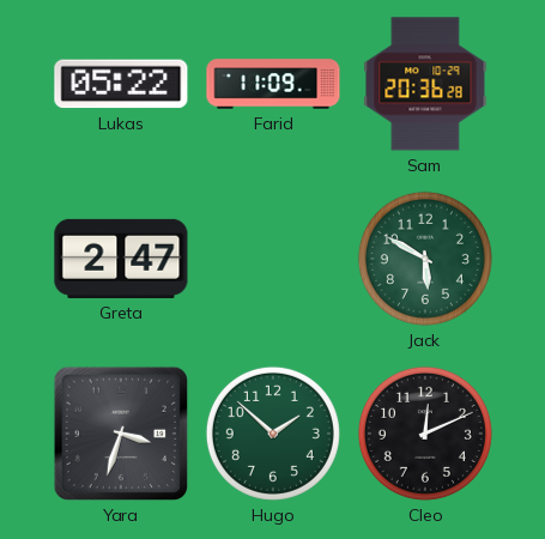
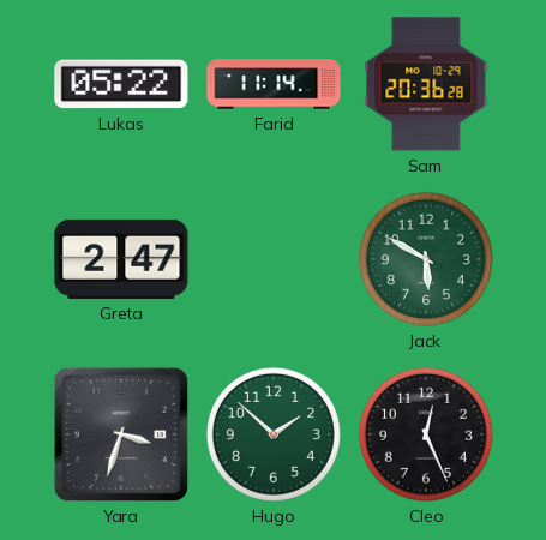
Farid: 11:09 -> 11:14
Cleo: 12:11 -> 12:26
